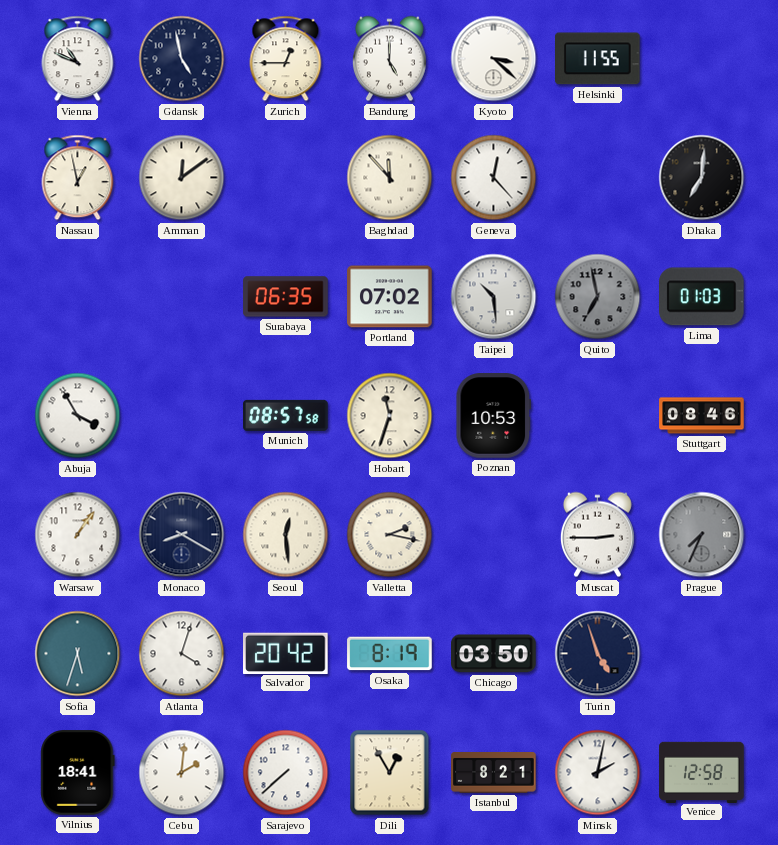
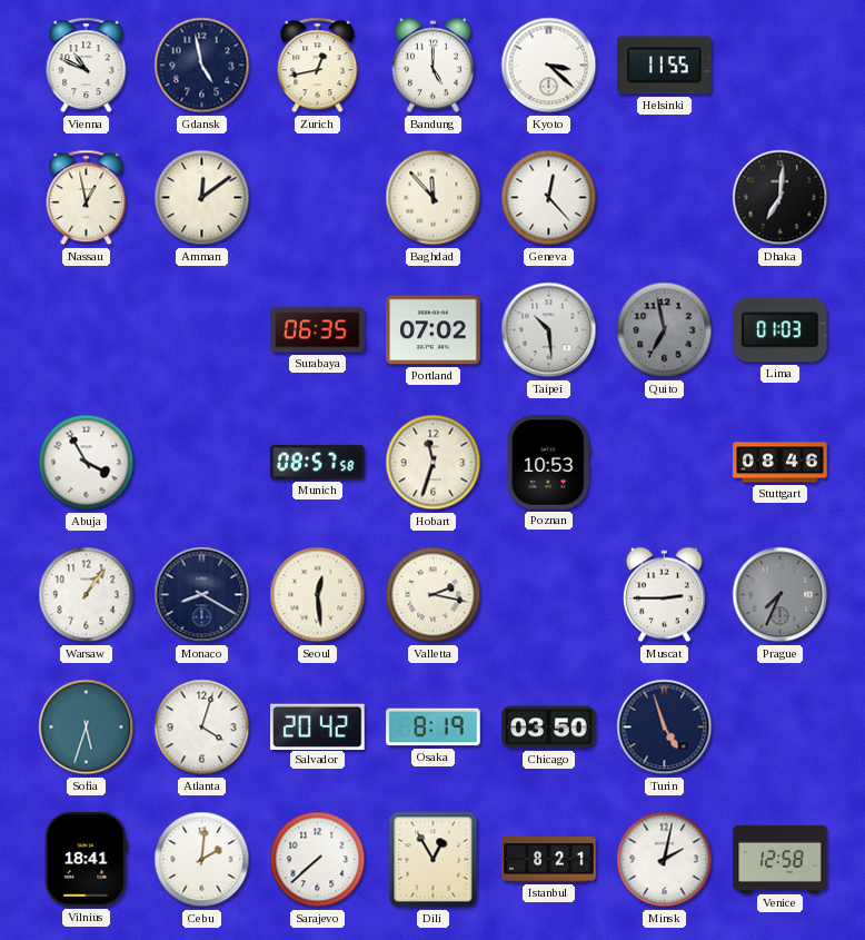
Zurich: 12:45 -> 12:43
